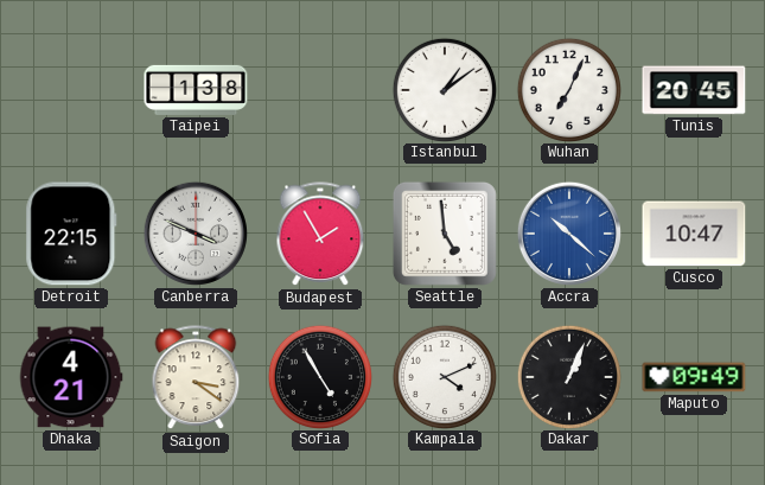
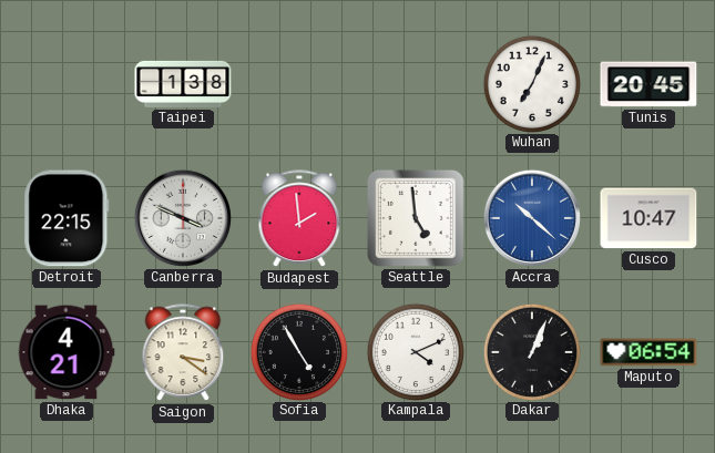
Istanbul: 1:09 -> none
Budapest: 1:55 -> 1:59
Maputo: 09:49 -> 06:54
